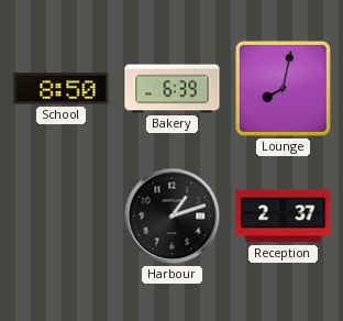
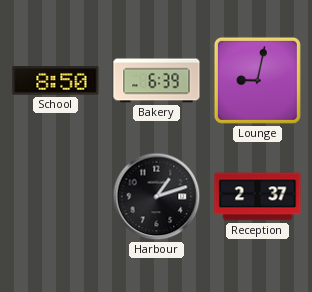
Lounge: 8:02 -> 9:02
